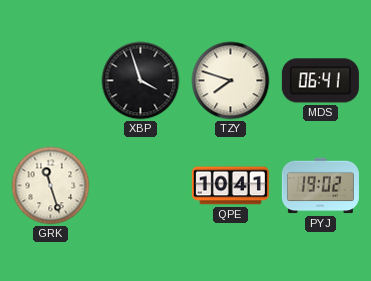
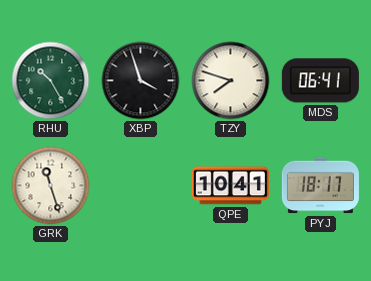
RHU: none -> 10:25
PYJ: 19:02 -> 18:17
